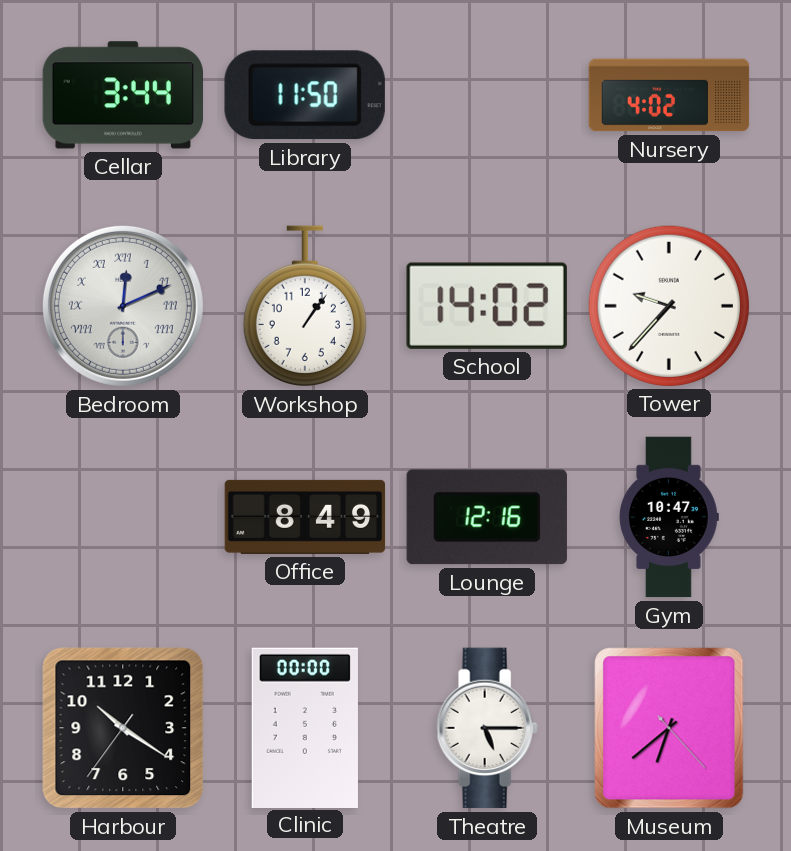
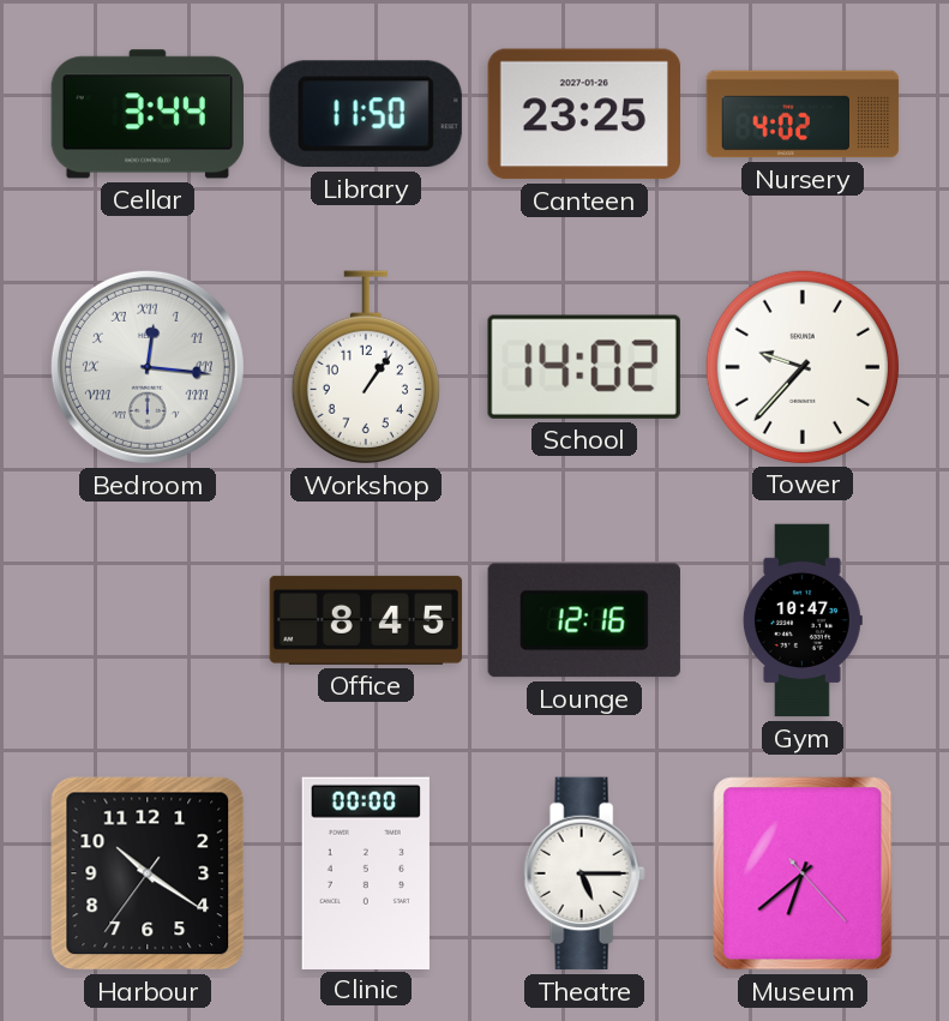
Canteen: none -> 23:25
Bedroom: 12:11 -> 12:16
Office: 8:49 -> 8:45
